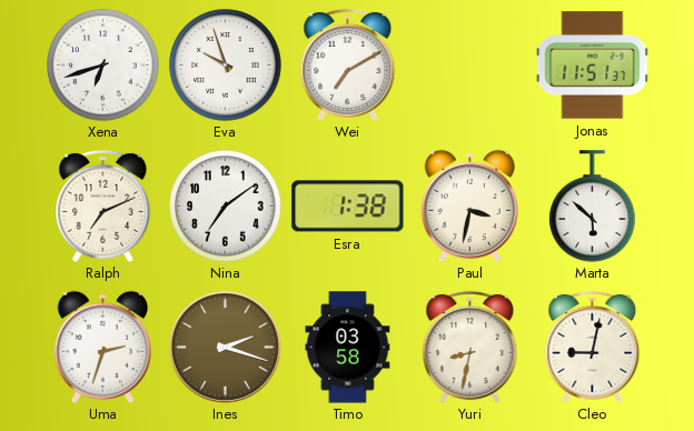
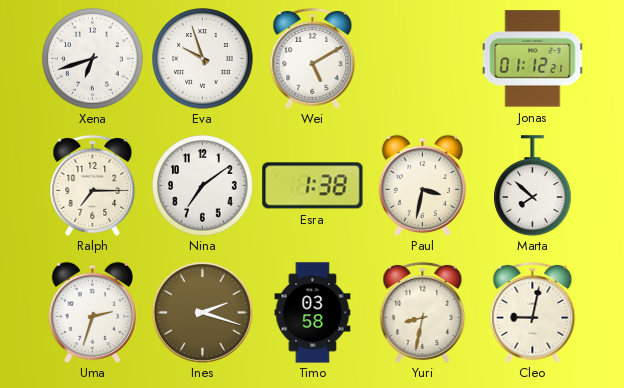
Wei: 7:10 -> 5:10
Jonas: 11:51 -> 01:12
Ralph: 7:11 -> 7:15
Marta: 5:52 -> 7:52
